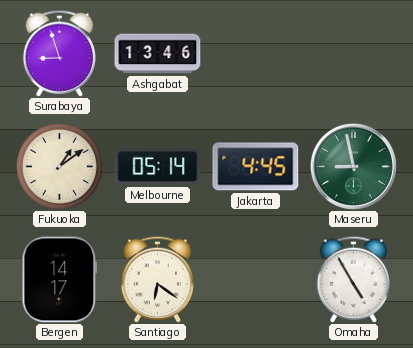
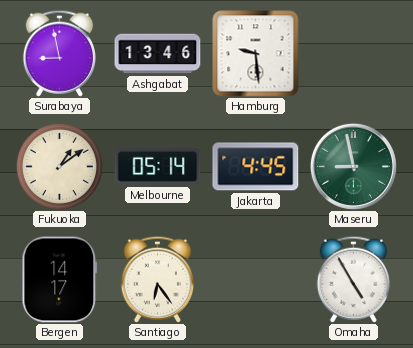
Surabaya: 8:57 -> 8:58
Hamburg: none -> 9:29
Santiago: 6:21 -> 6:24
